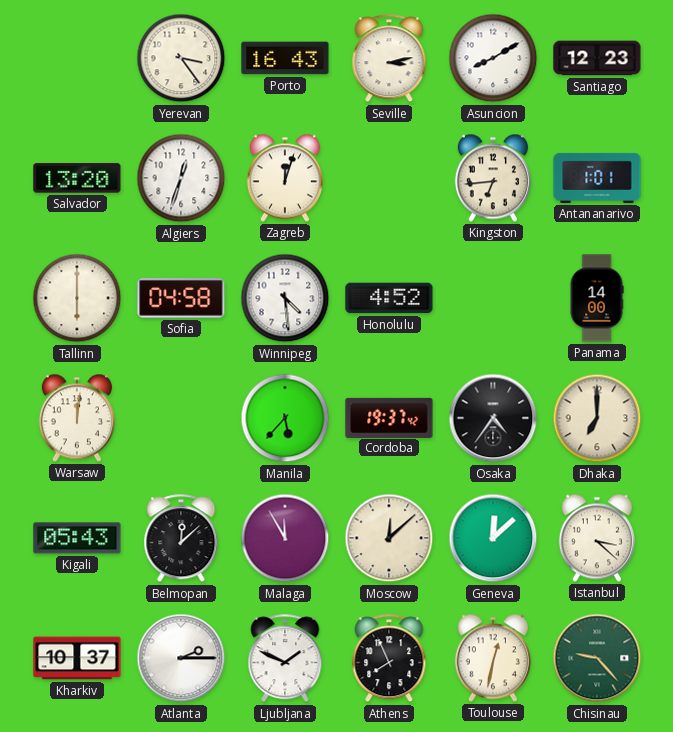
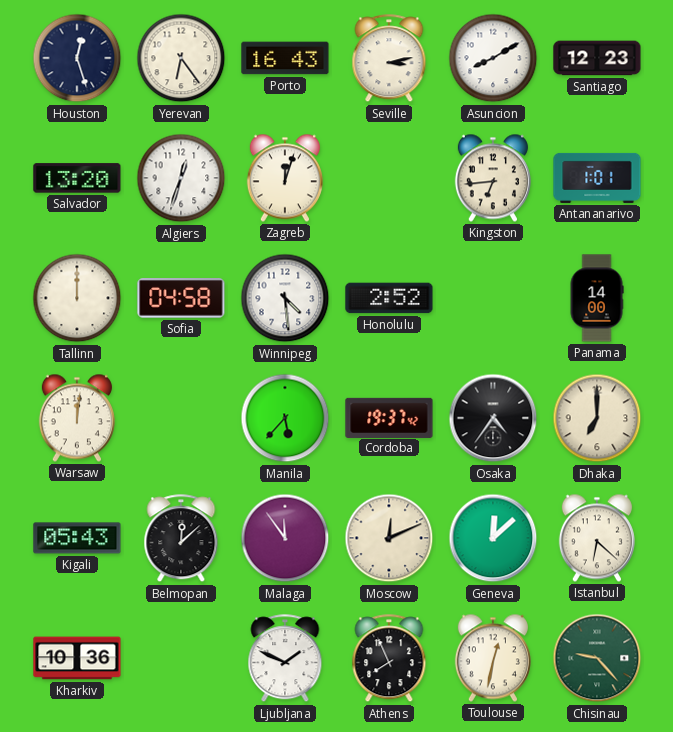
Houston: none -> 12:27
Yerevan: 3:24 -> 6:24
Tallinn: 6:00 -> 12:00
Honolulu: 4:52 -> 2:52
Malaga: 11:55 -> 11:54
Moscow: 12:08 -> 12:11
Istanbul: 3:22 -> 6:22
Kharkiv: 10:37 -> 10:36
Atlanta: 2:15 -> none
